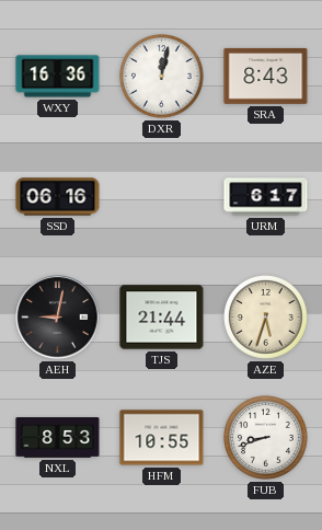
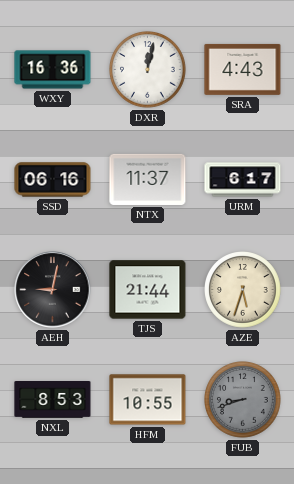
SRA: 8:43 -> 4:43
NTX: none -> 11:37
FUB dial: white -> grey
